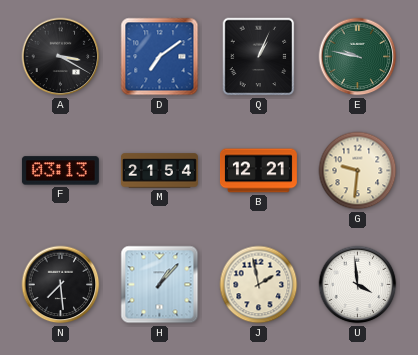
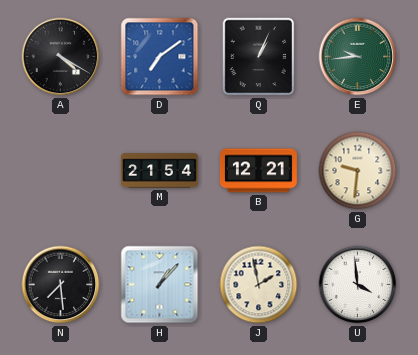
A: 3:20 -> 4:20
E: 9:47 -> 9:44
F: 03:13 -> none
